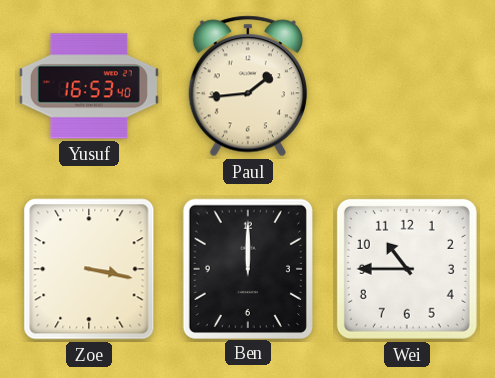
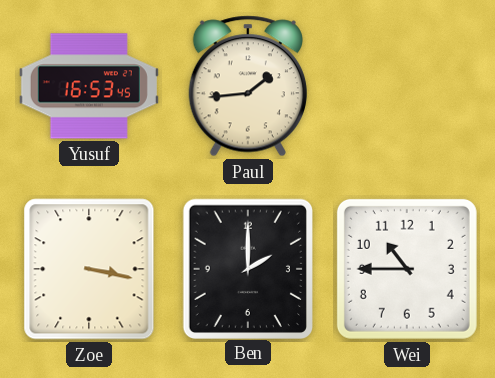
Yusuf: 16:53:40 -> 16:53:45
Ben: 12:00 -> 2:00
